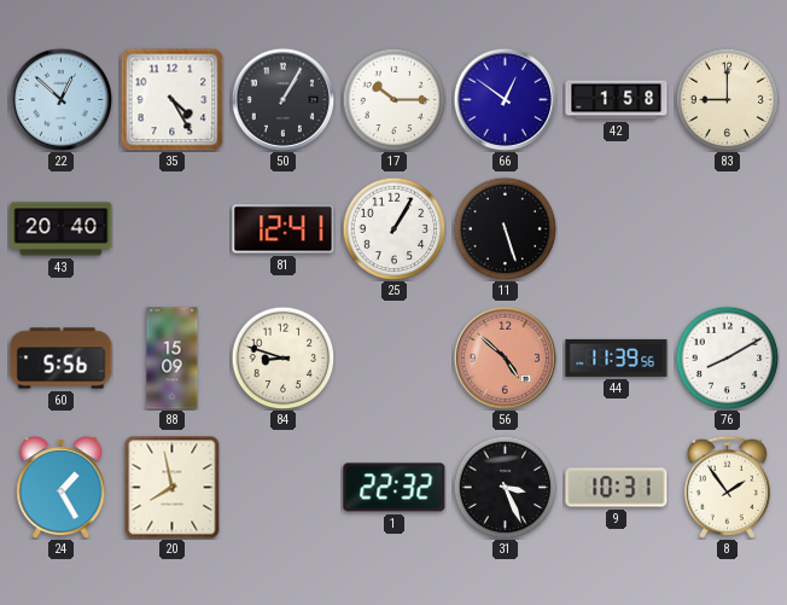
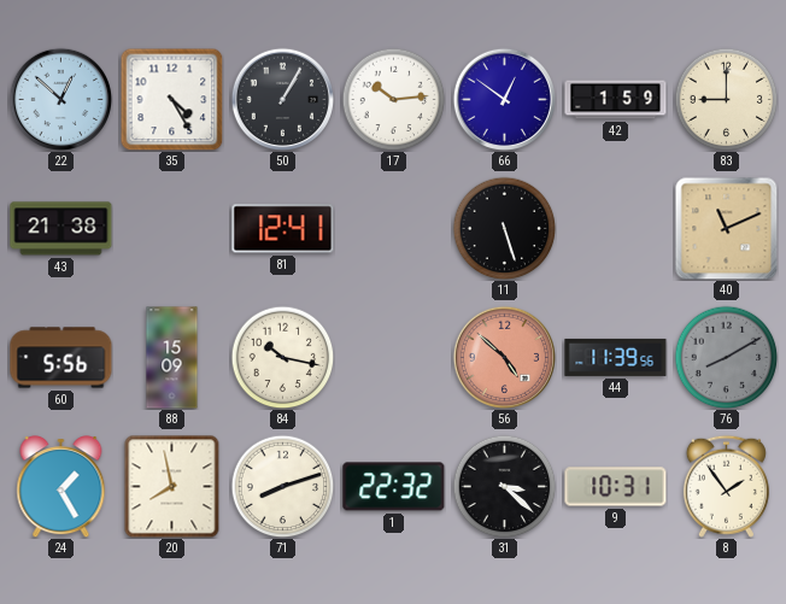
17: 10:15 -> 10:14
42: 1:58 -> 1:59
43: 20:40 -> 21:38
25: 1:05 -> none
40: none -> 11:11
84: 8:48 -> 10:17
76 dial: white -> grey
71: none -> 8:12
31: 3:26 -> 3:22
